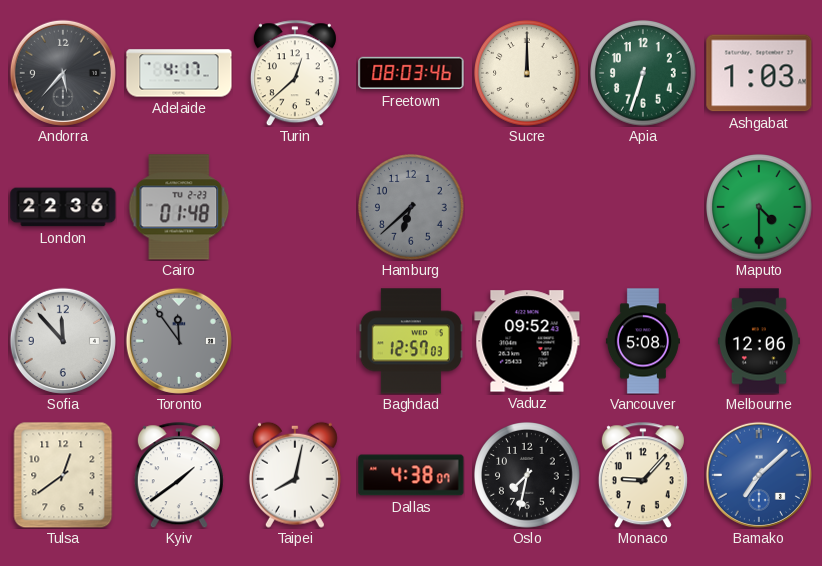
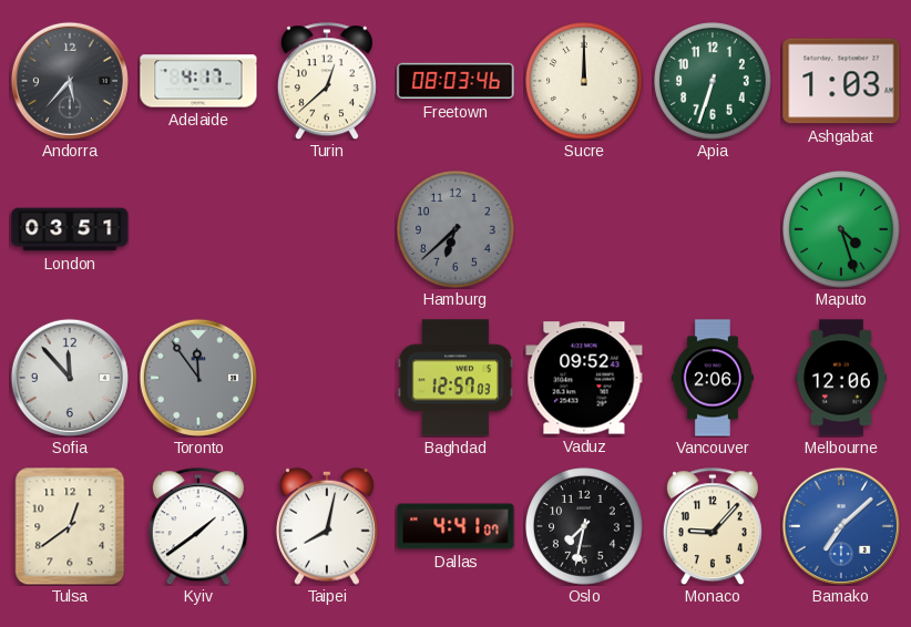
London: 22:36 -> 03:51
Cairo: 01:48 -> none
Maputo: 4:30 -> 4:27
Vancouver: 5:08 -> 2:06
Dallas: 4:38 -> 4:41
